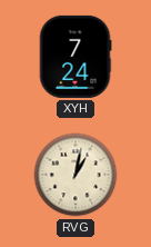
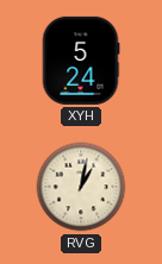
XYH: 7:24 -> 5:24
